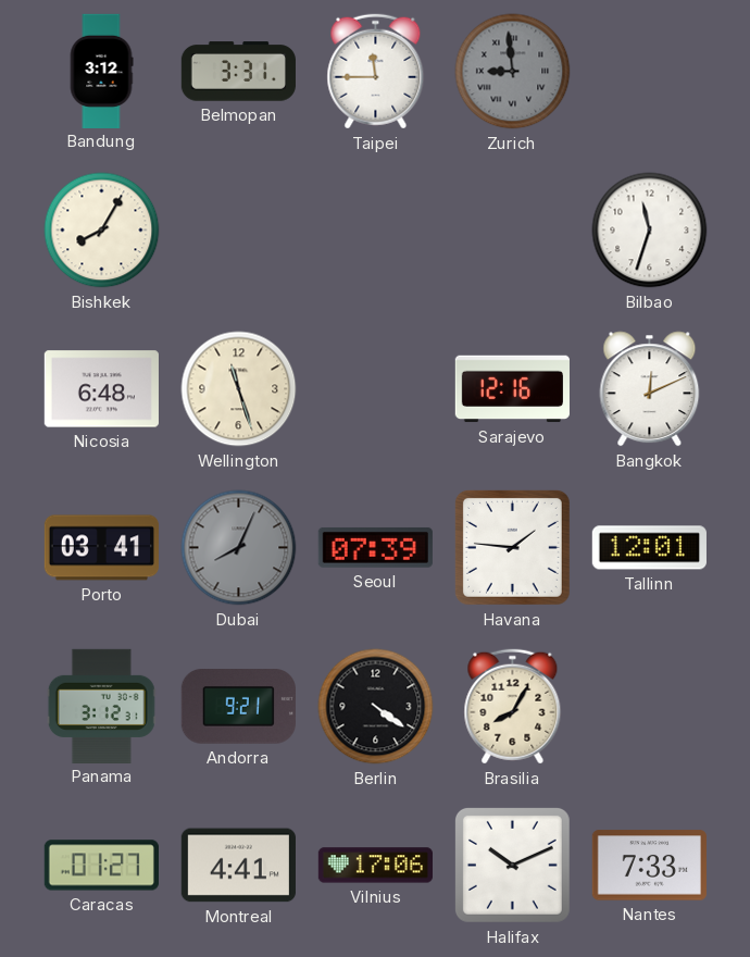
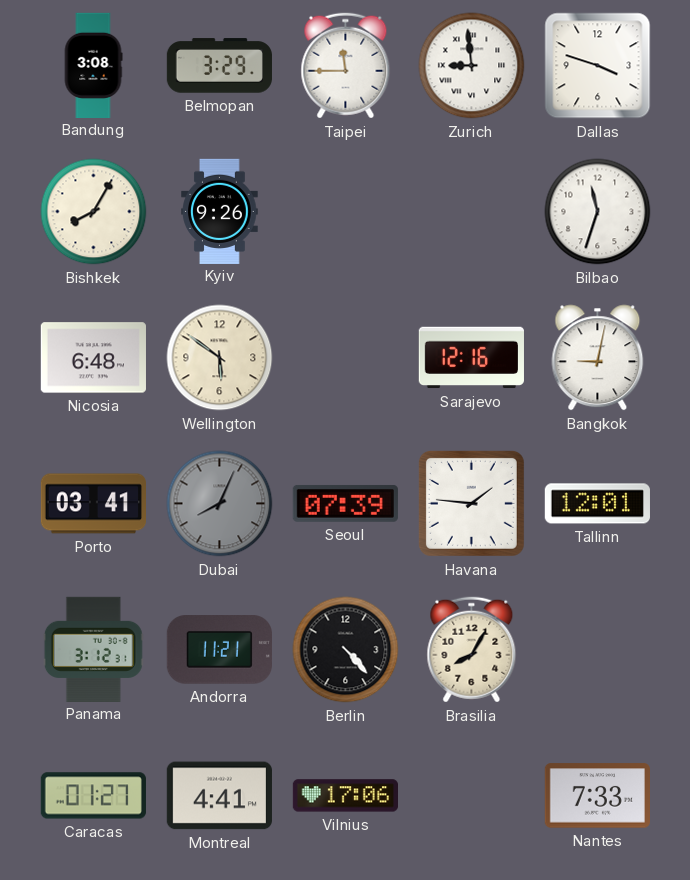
Bandung: 3:12 -> 3:08
Belmopan: 3:31 -> 3:29
Zurich dial: grey -> white
Dallas: none -> 3:48
Kyiv: none -> 9:26
Wellington: 11:27 -> 5:51
Bangkok: 12:11 -> 9:02
Andorra: 9:21 -> 11:21
Berlin: 4:21 -> 4:23
Halifax: 10:11 -> none
